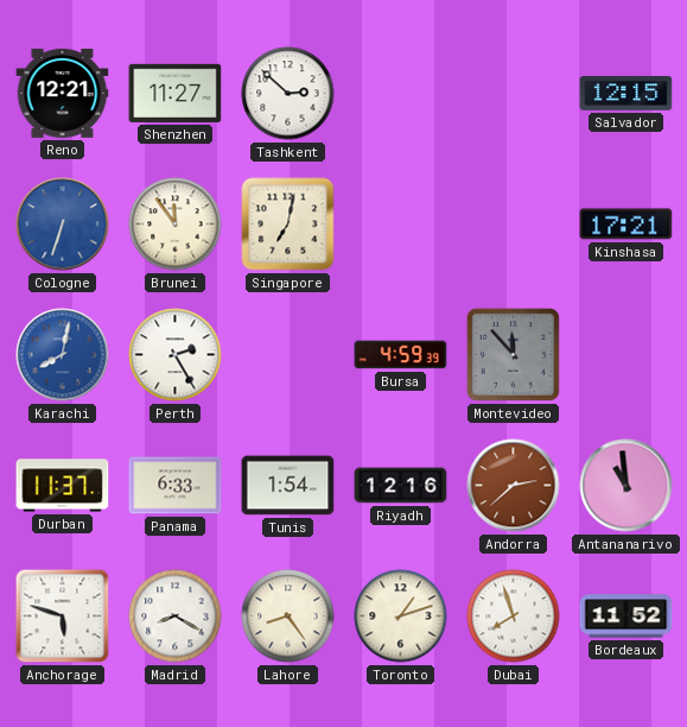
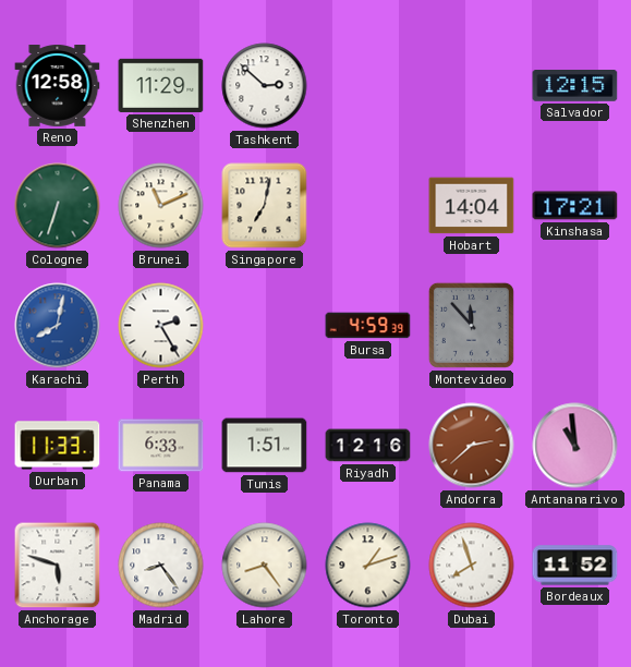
Reno: 12:21 -> 12:58
Shenzhen: 11:27 -> 11:29
Cologne dial: blue -> green
Brunei: 11:54 -> 11:11
Hobart: none -> 14:04
Durban: 11:37 -> 11:33
Tunis: 1:54 -> 1:51
Madrid: 8:20 -> 8:24
